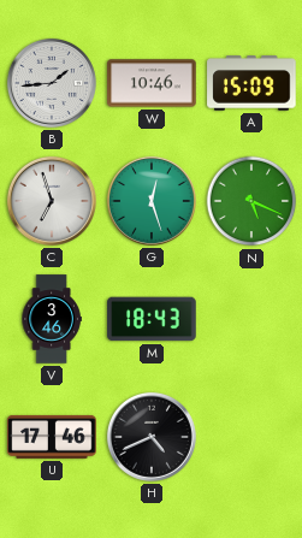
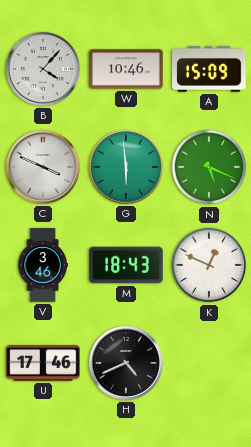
B: 1:44 -> 4:07
C: 6:57 -> 3:49
G: 12:27 -> 5:59
K: none -> 12:49
